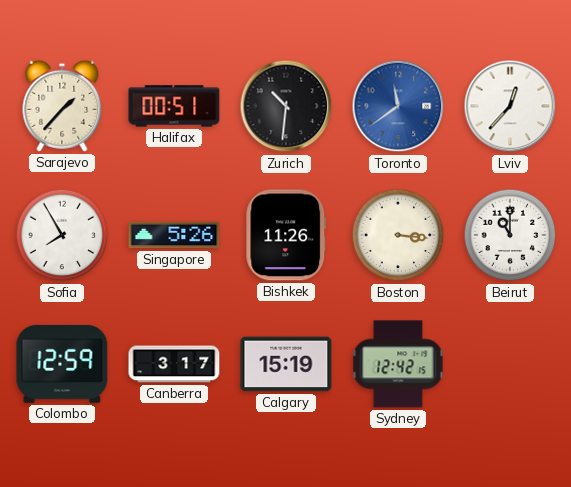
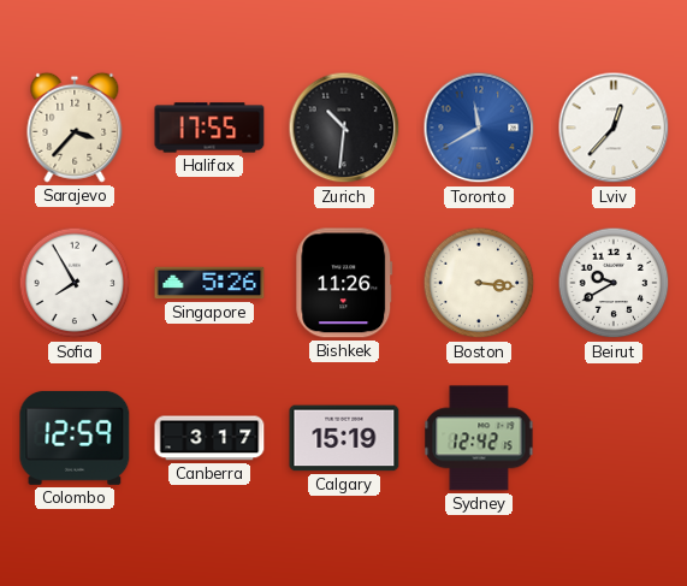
Sarajevo: 1:37 -> 3:37
Halifax: 00:51 -> 17:55
Toronto: 11:39 -> 11:40
Beirut: 11:00 -> 9:40
